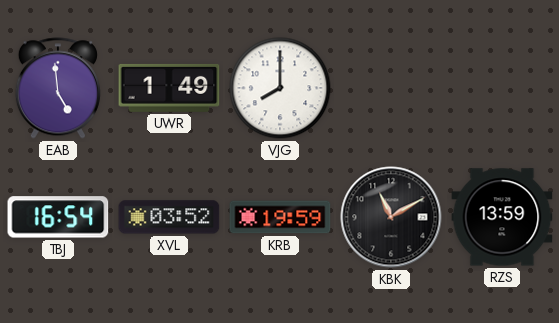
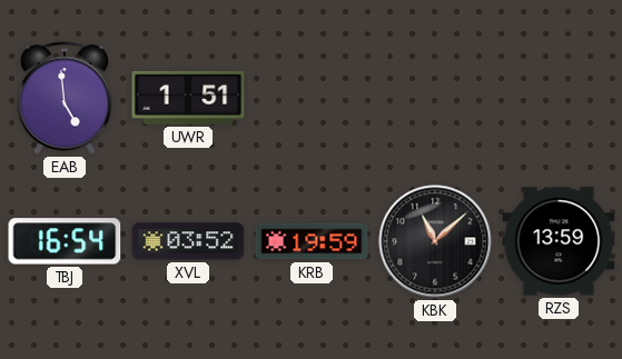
UWR: 1:49 -> 1:51
VJG: 8:00 -> none
KBK: 11:10 -> 11:08
